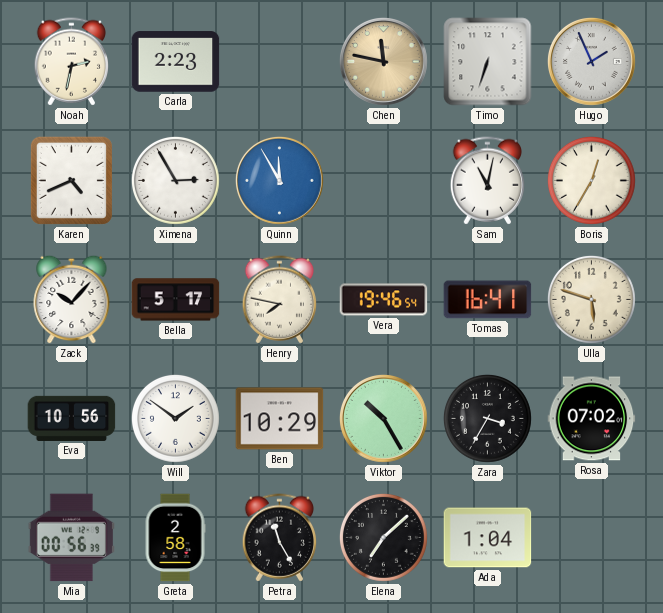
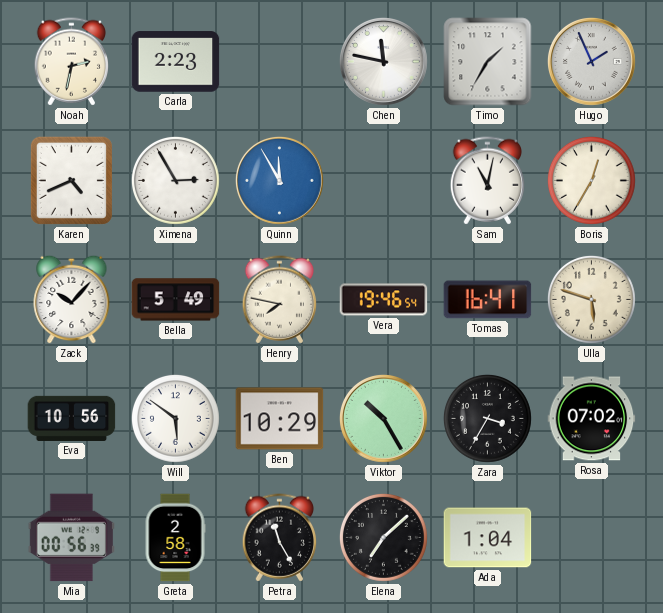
Chen dial: champagne -> white
Timo: 6:33 -> 1:35
Bella: 5:17 -> 5:49
Will: 1:51 -> 5:51
